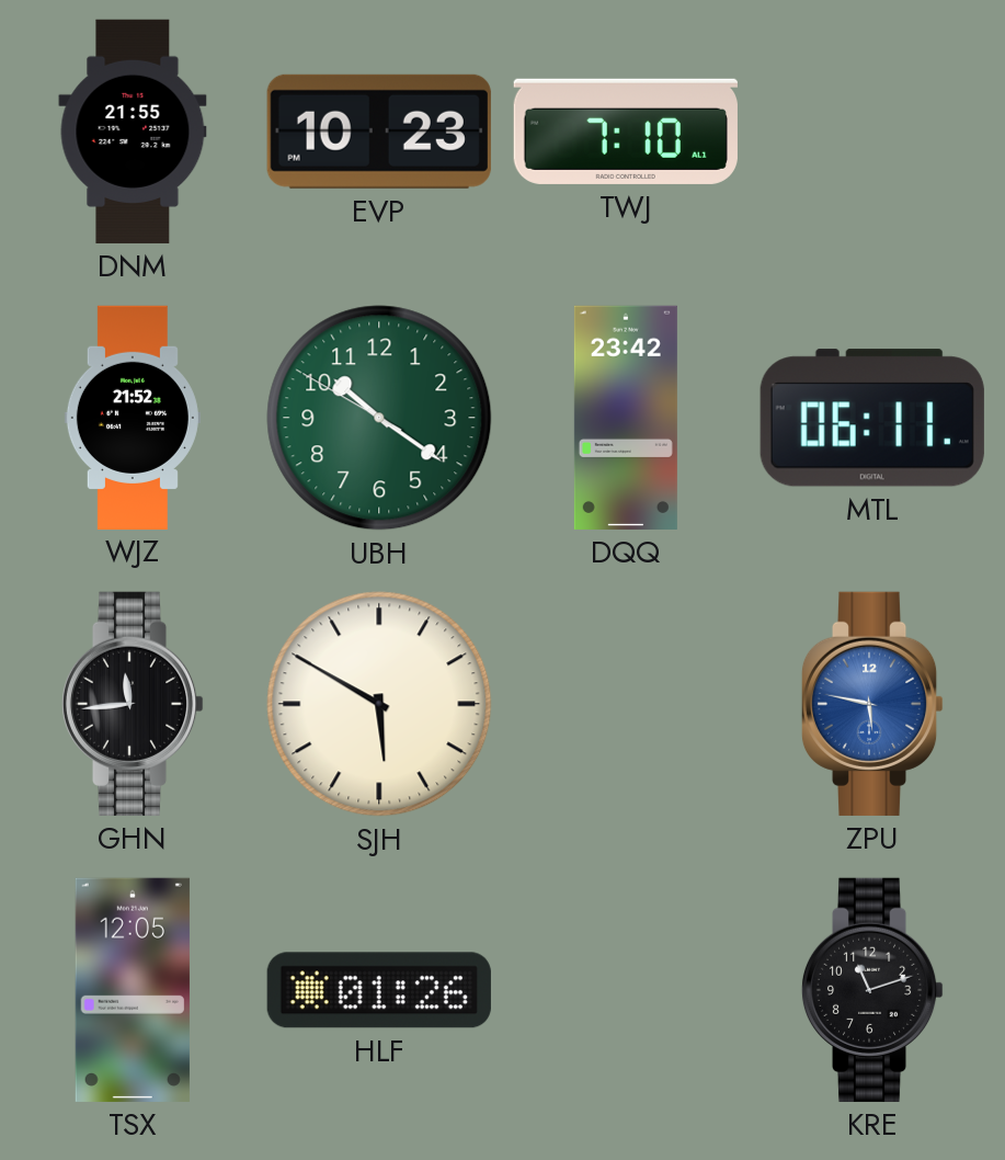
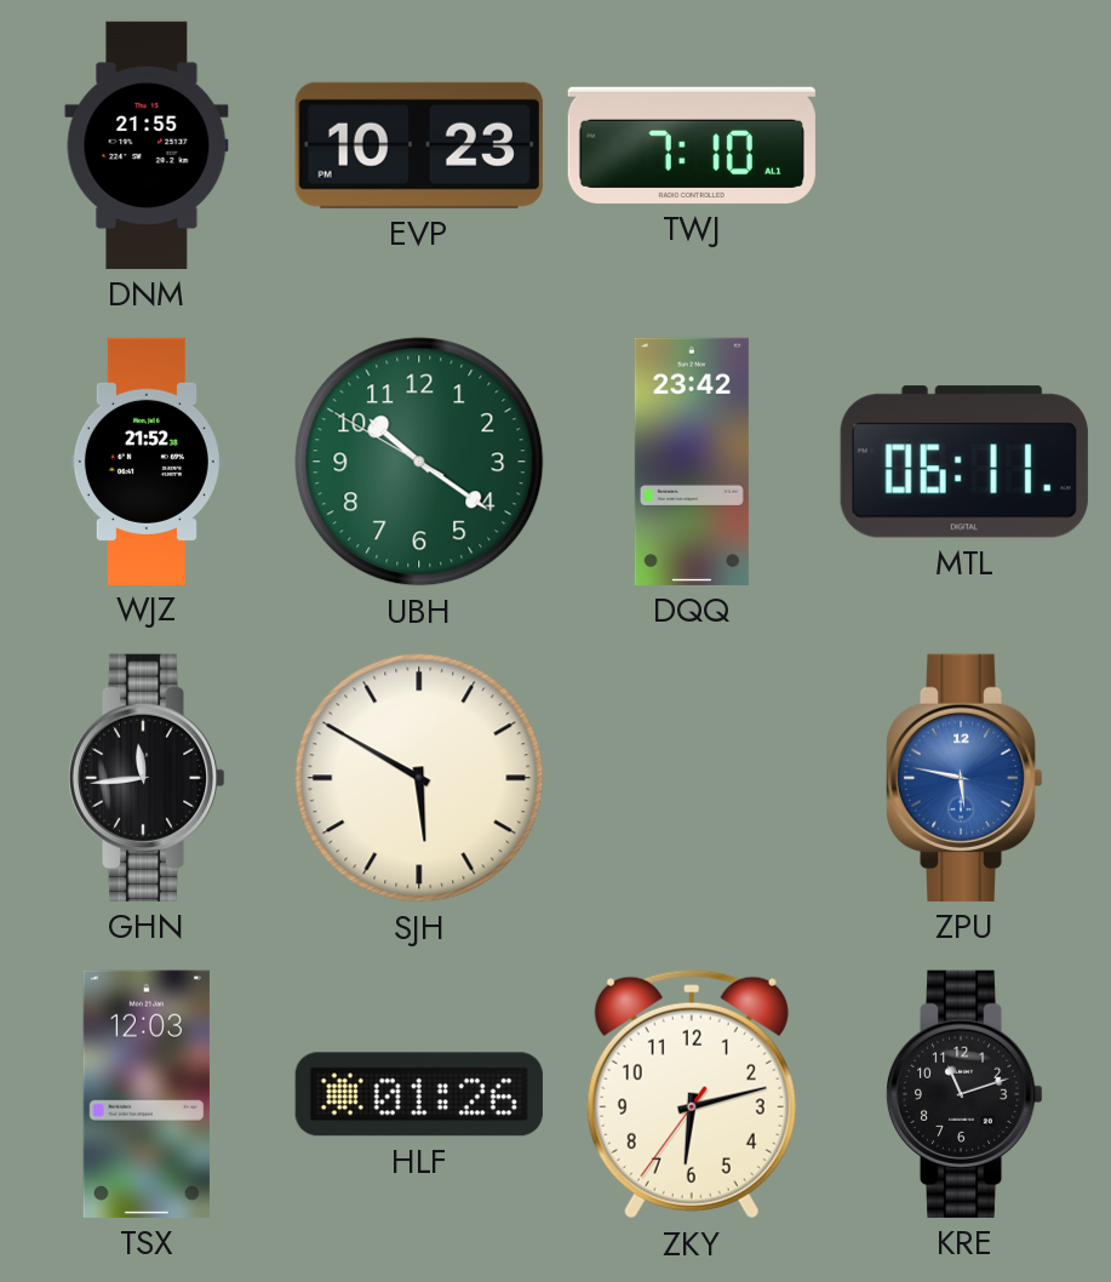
TSX: 12:05 -> 12:03
ZKY: none -> 6:12
